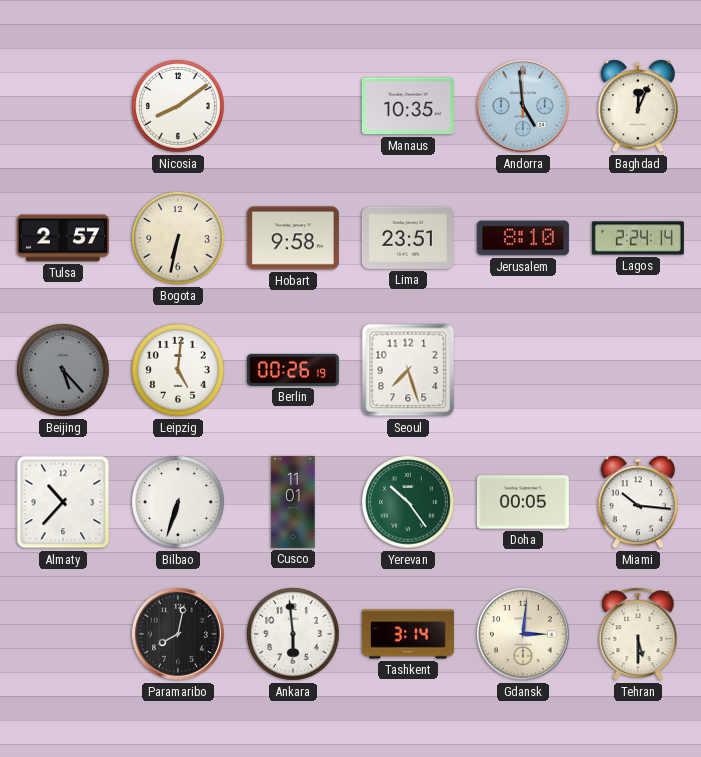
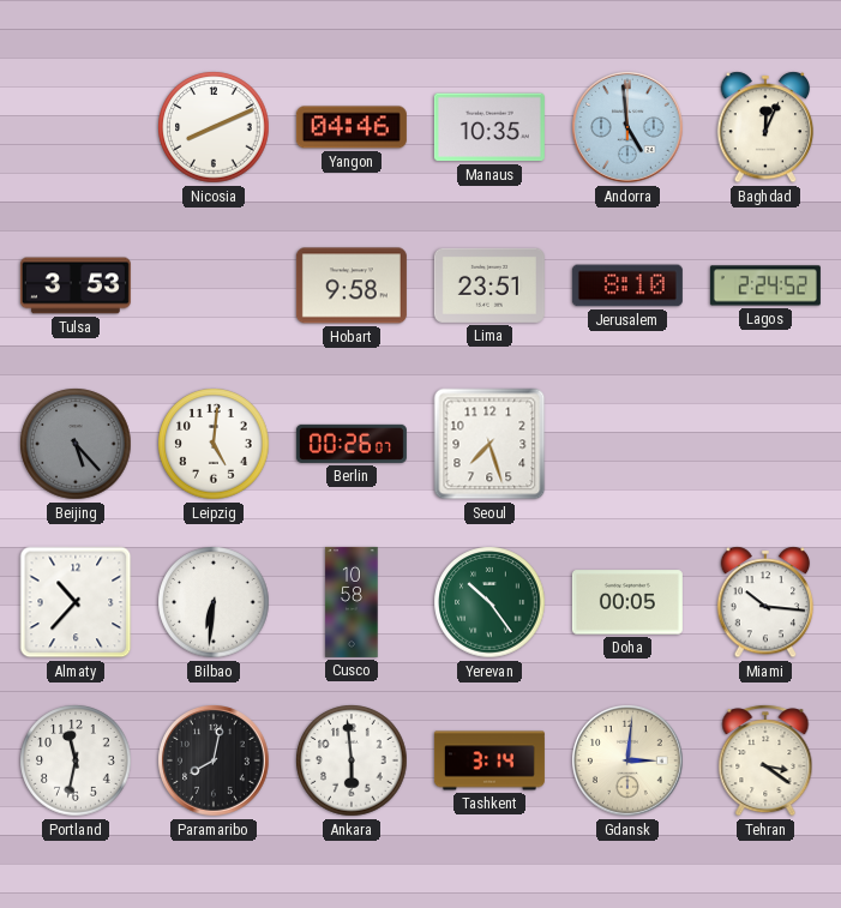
Nicosia: 8:09 -> 8:11
Yangon: none -> 04:46
Tulsa: 2:57 -> 3:53
Bogota: 6:32 -> none
Lagos: 2:24:14 -> 2:24:52
Berlin: 00:26:19 -> 00:26:07
Bilbao: 6:33 -> 6:31
Cusco: 11:01 -> 10:58
Portland: none -> 11:32
Tehran: 5:30 -> 3:21
